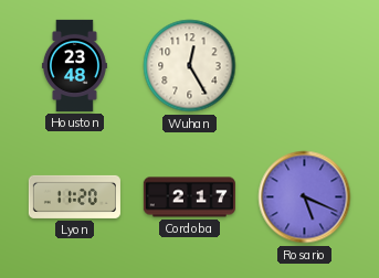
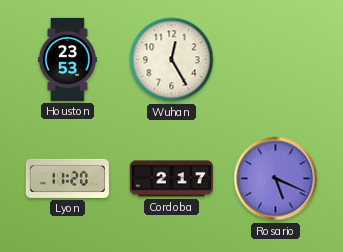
Houston: 23:48 -> 23:53
